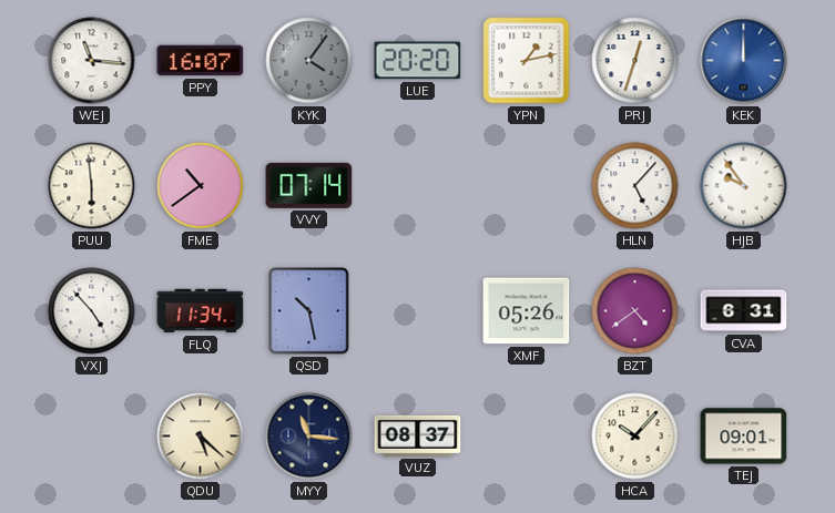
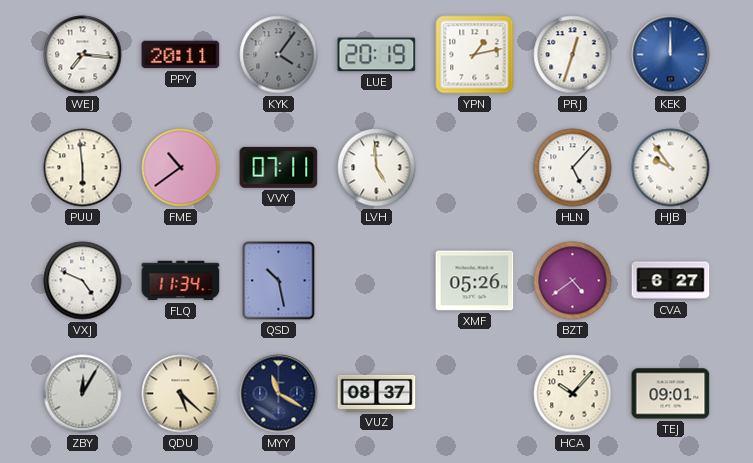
WEJ: 11:16 -> 7:16
PPY: 16:07 -> 20:11
LUE: 20:20 -> 20:19
VVY: 07:14 -> 07:11
LVH: none -> 4:59
VXJ: 4:53 -> 4:49
CVA: 6:31 -> 6:27
ZBY: none -> 12:05
MYY: 11:16 -> 11:20
